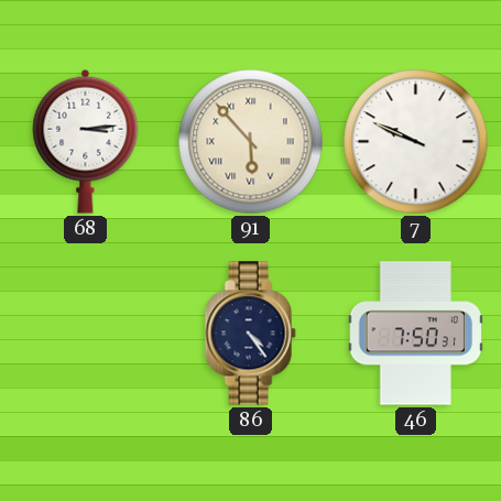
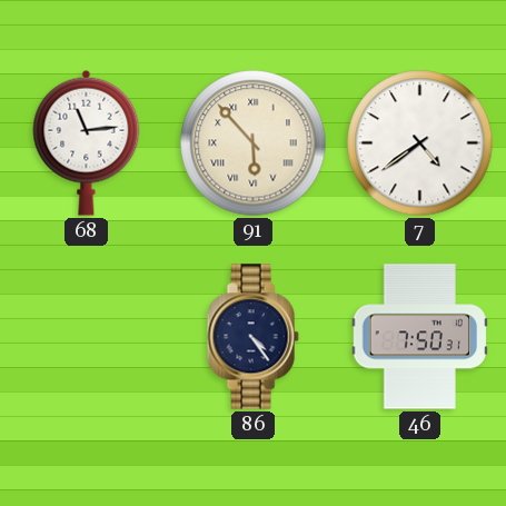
68: 3:14 -> 11:14
7: 9:49 -> 4:39
